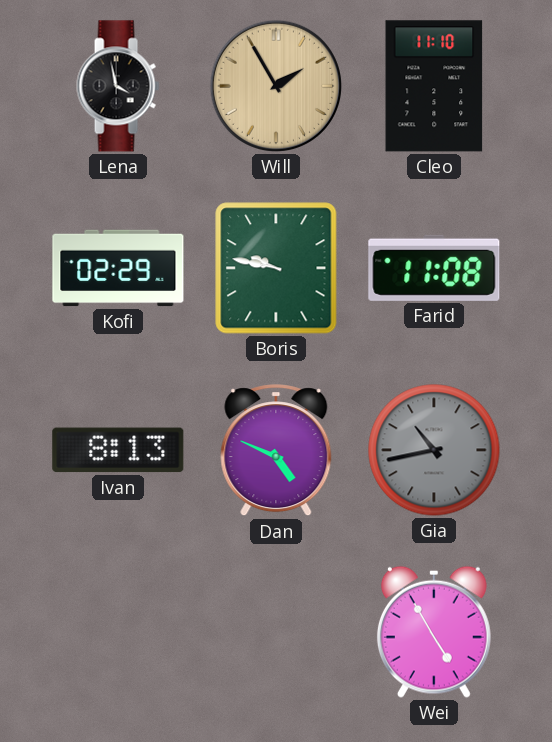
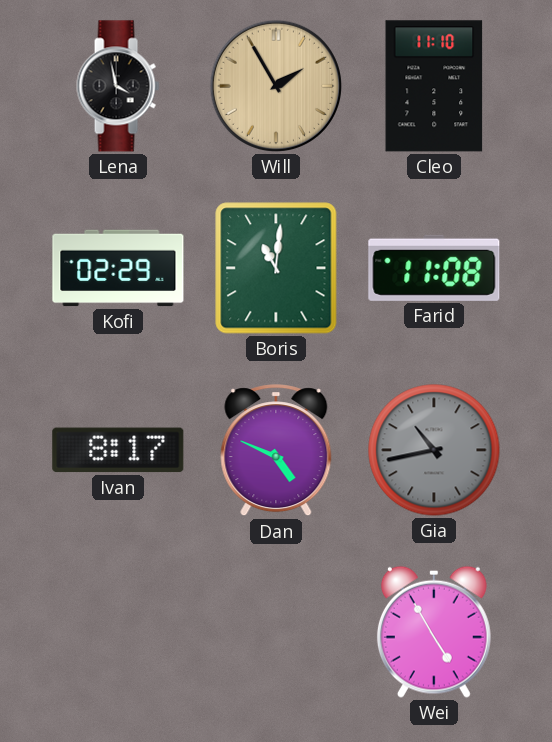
Boris: 9:47 -> 11:01
Ivan: 8:13 -> 8:17
